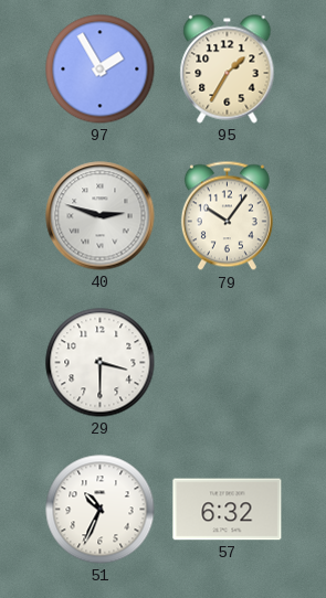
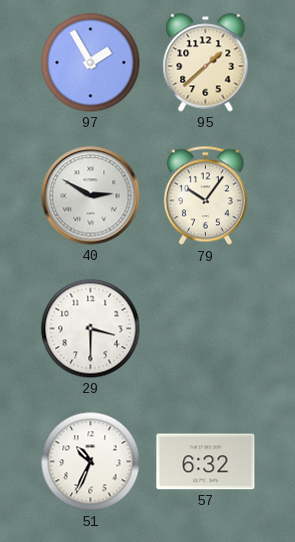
95: 1:35 -> 1:38
40: 2:48 -> 2:50
